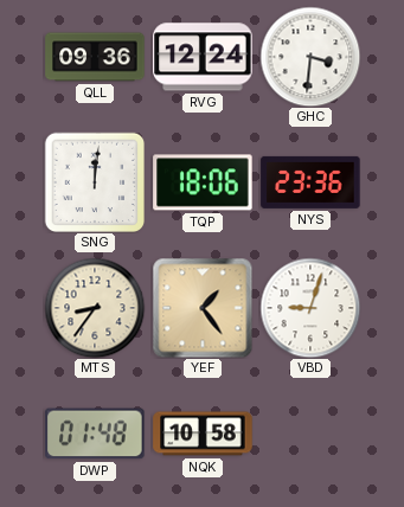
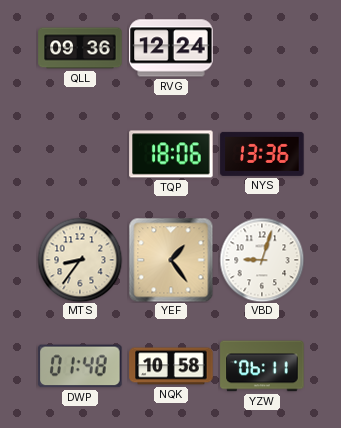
GHC: 3:31 -> none
SNG: 12:01 -> none
NYS: 23:36 -> 13:36
YZW: none -> 06:11
